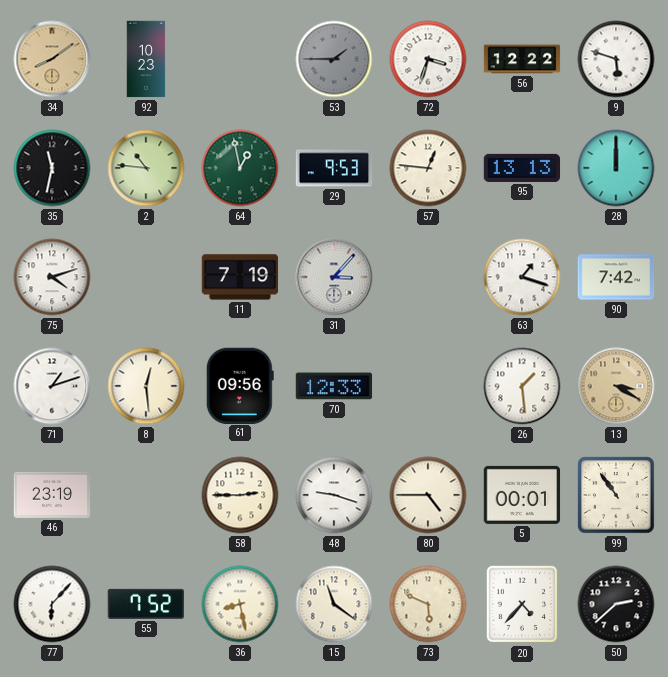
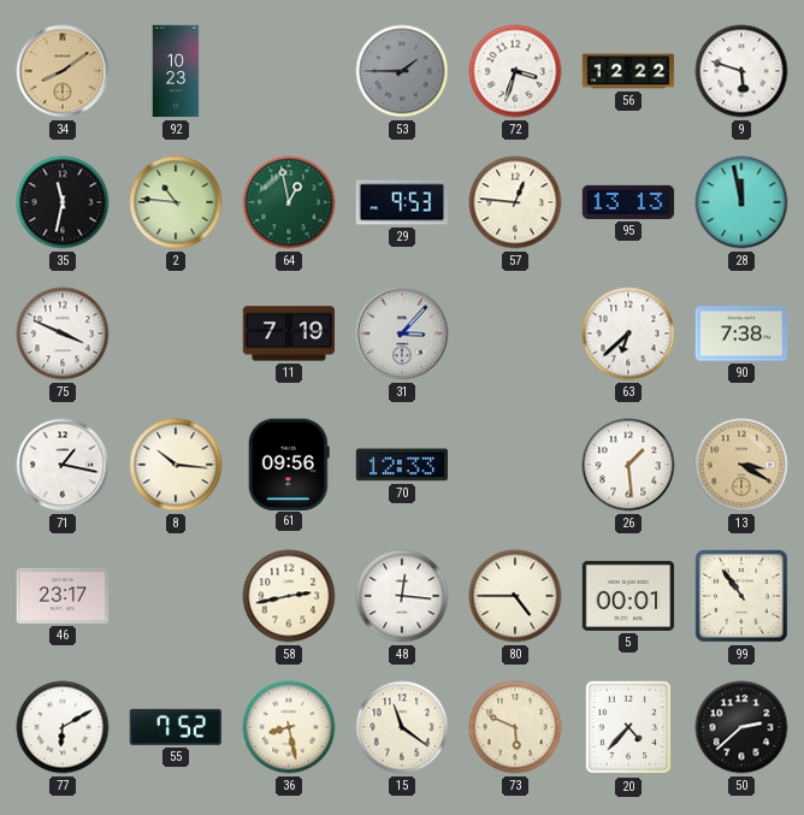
28: 12:00 -> 11:58
75: 4:12 -> 3:49
63: 1:18 -> 6:38
90: 7:42 -> 7:38
71: 1:12 -> 1:17
8: 12:29 -> 10:16
46: 23:19 -> 23:17
58: 2:45 -> 2:43
48: 9:18 -> 12:16
77: 6:07 -> 6:10
